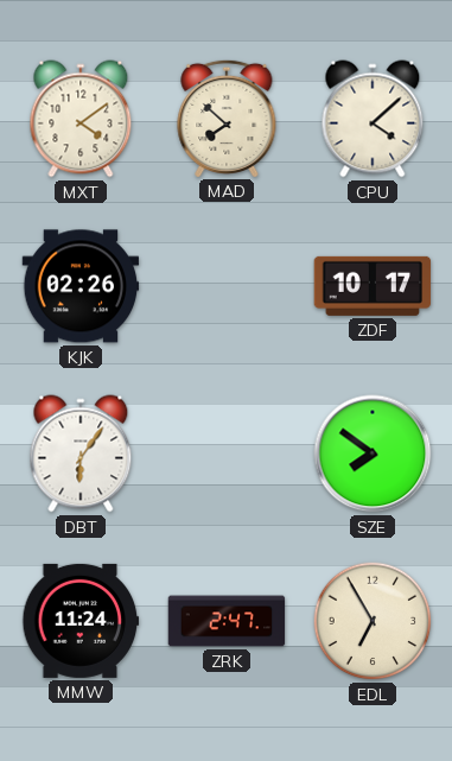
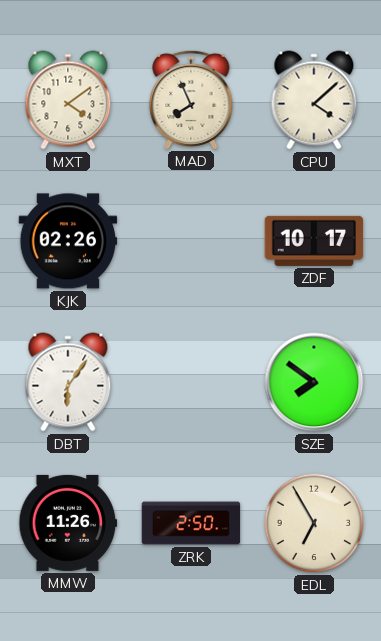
MAD: 7:52 -> 7:56
MMW: 11:24 -> 11:26
ZRK: 2:47 -> 2:50
